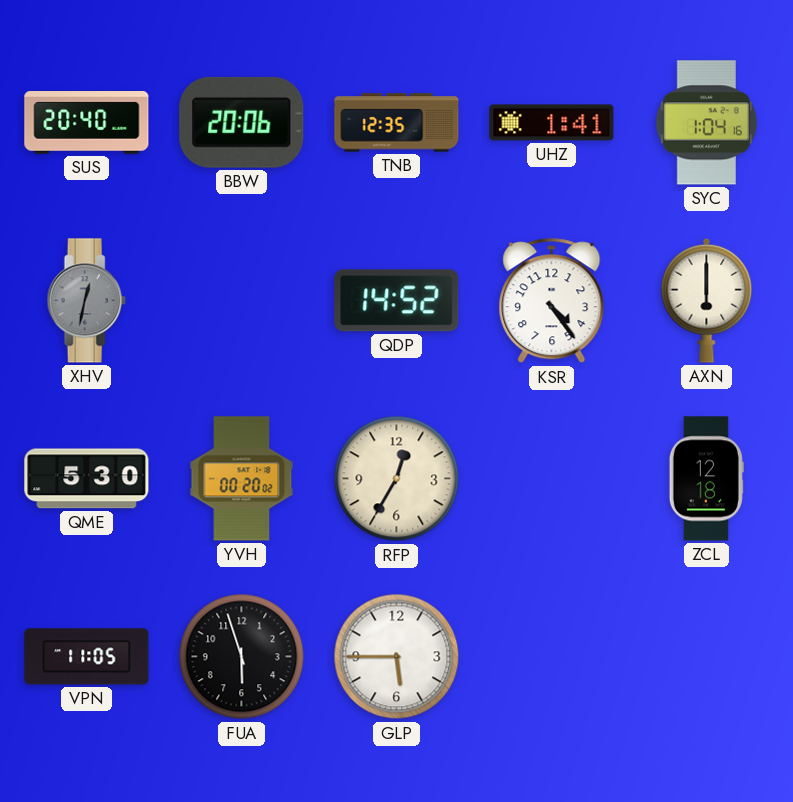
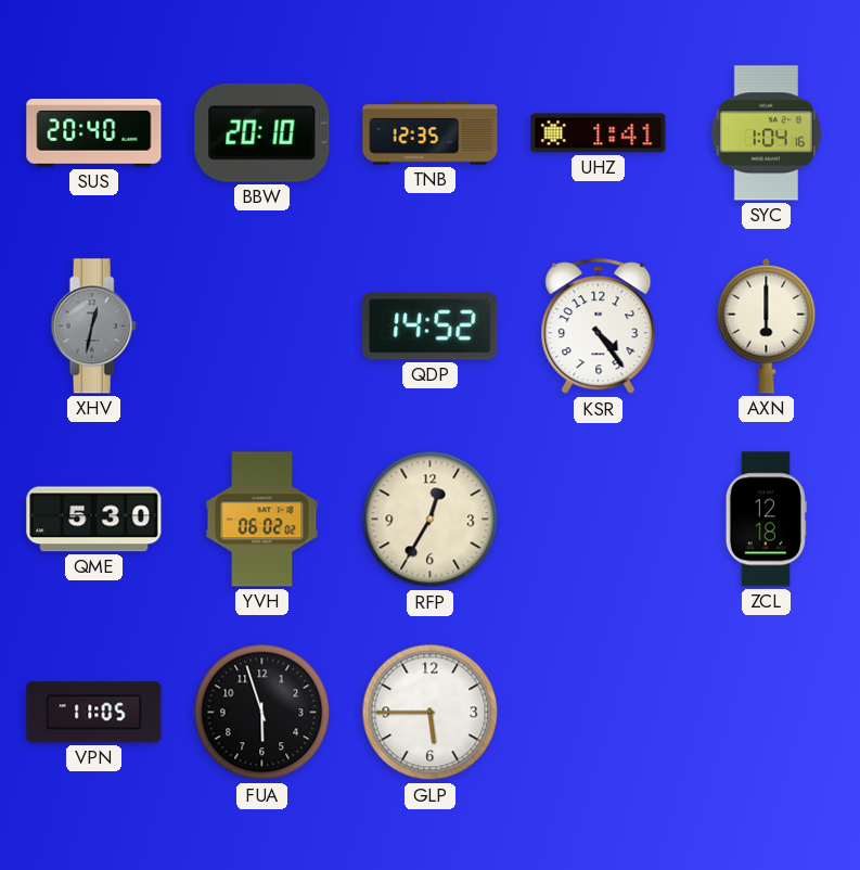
BBW: 20:06 -> 20:10
YVH: 00:20 -> 06:02
